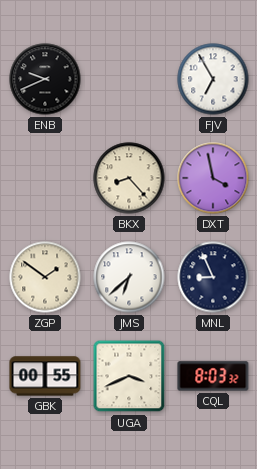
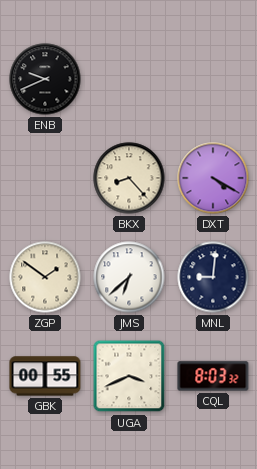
FJV: 6:55 -> none
DXT: 3:58 -> 4:20
MNL: 8:56 -> 9:01
